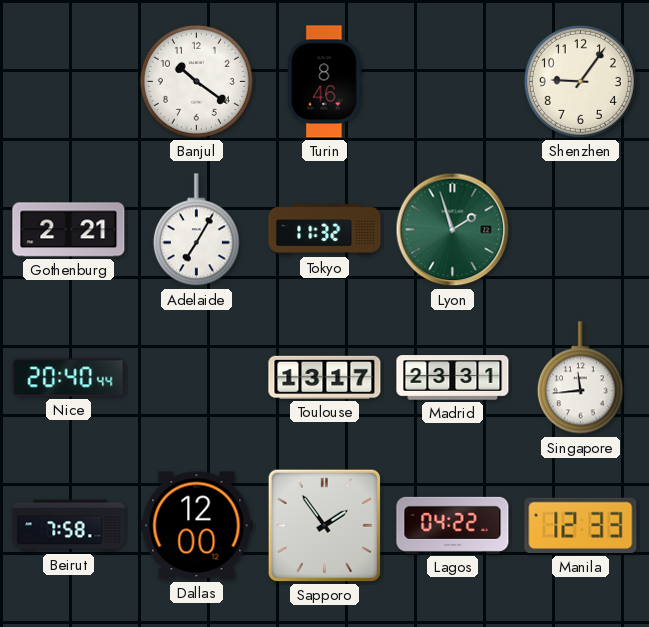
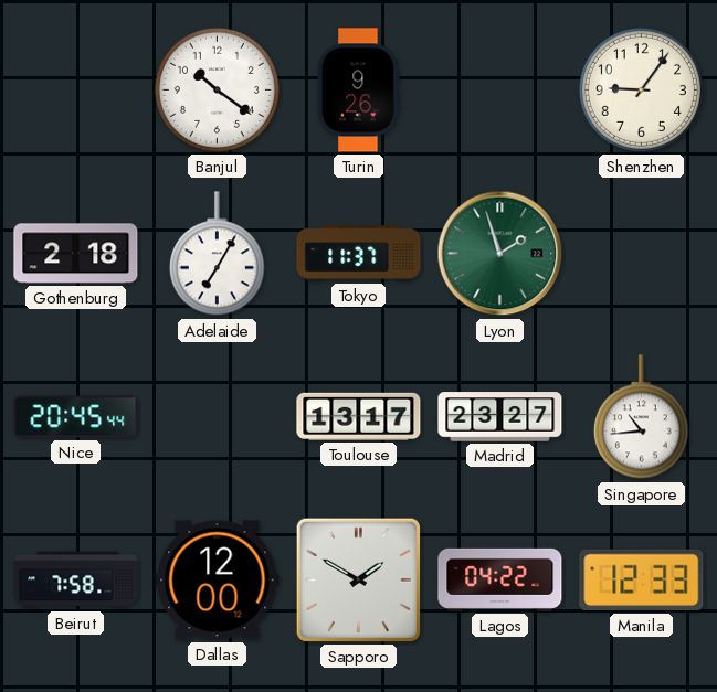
Turin: 8:46 -> 9:26
Gothenburg: 2:21 -> 2:18
Tokyo: 11:32 -> 11:37
Nice: 20:40 -> 20:45
Madrid: 23:31 -> 23:27
Singapore: 11:44 -> 10:44
Sapporo: 1:54 -> 1:50
